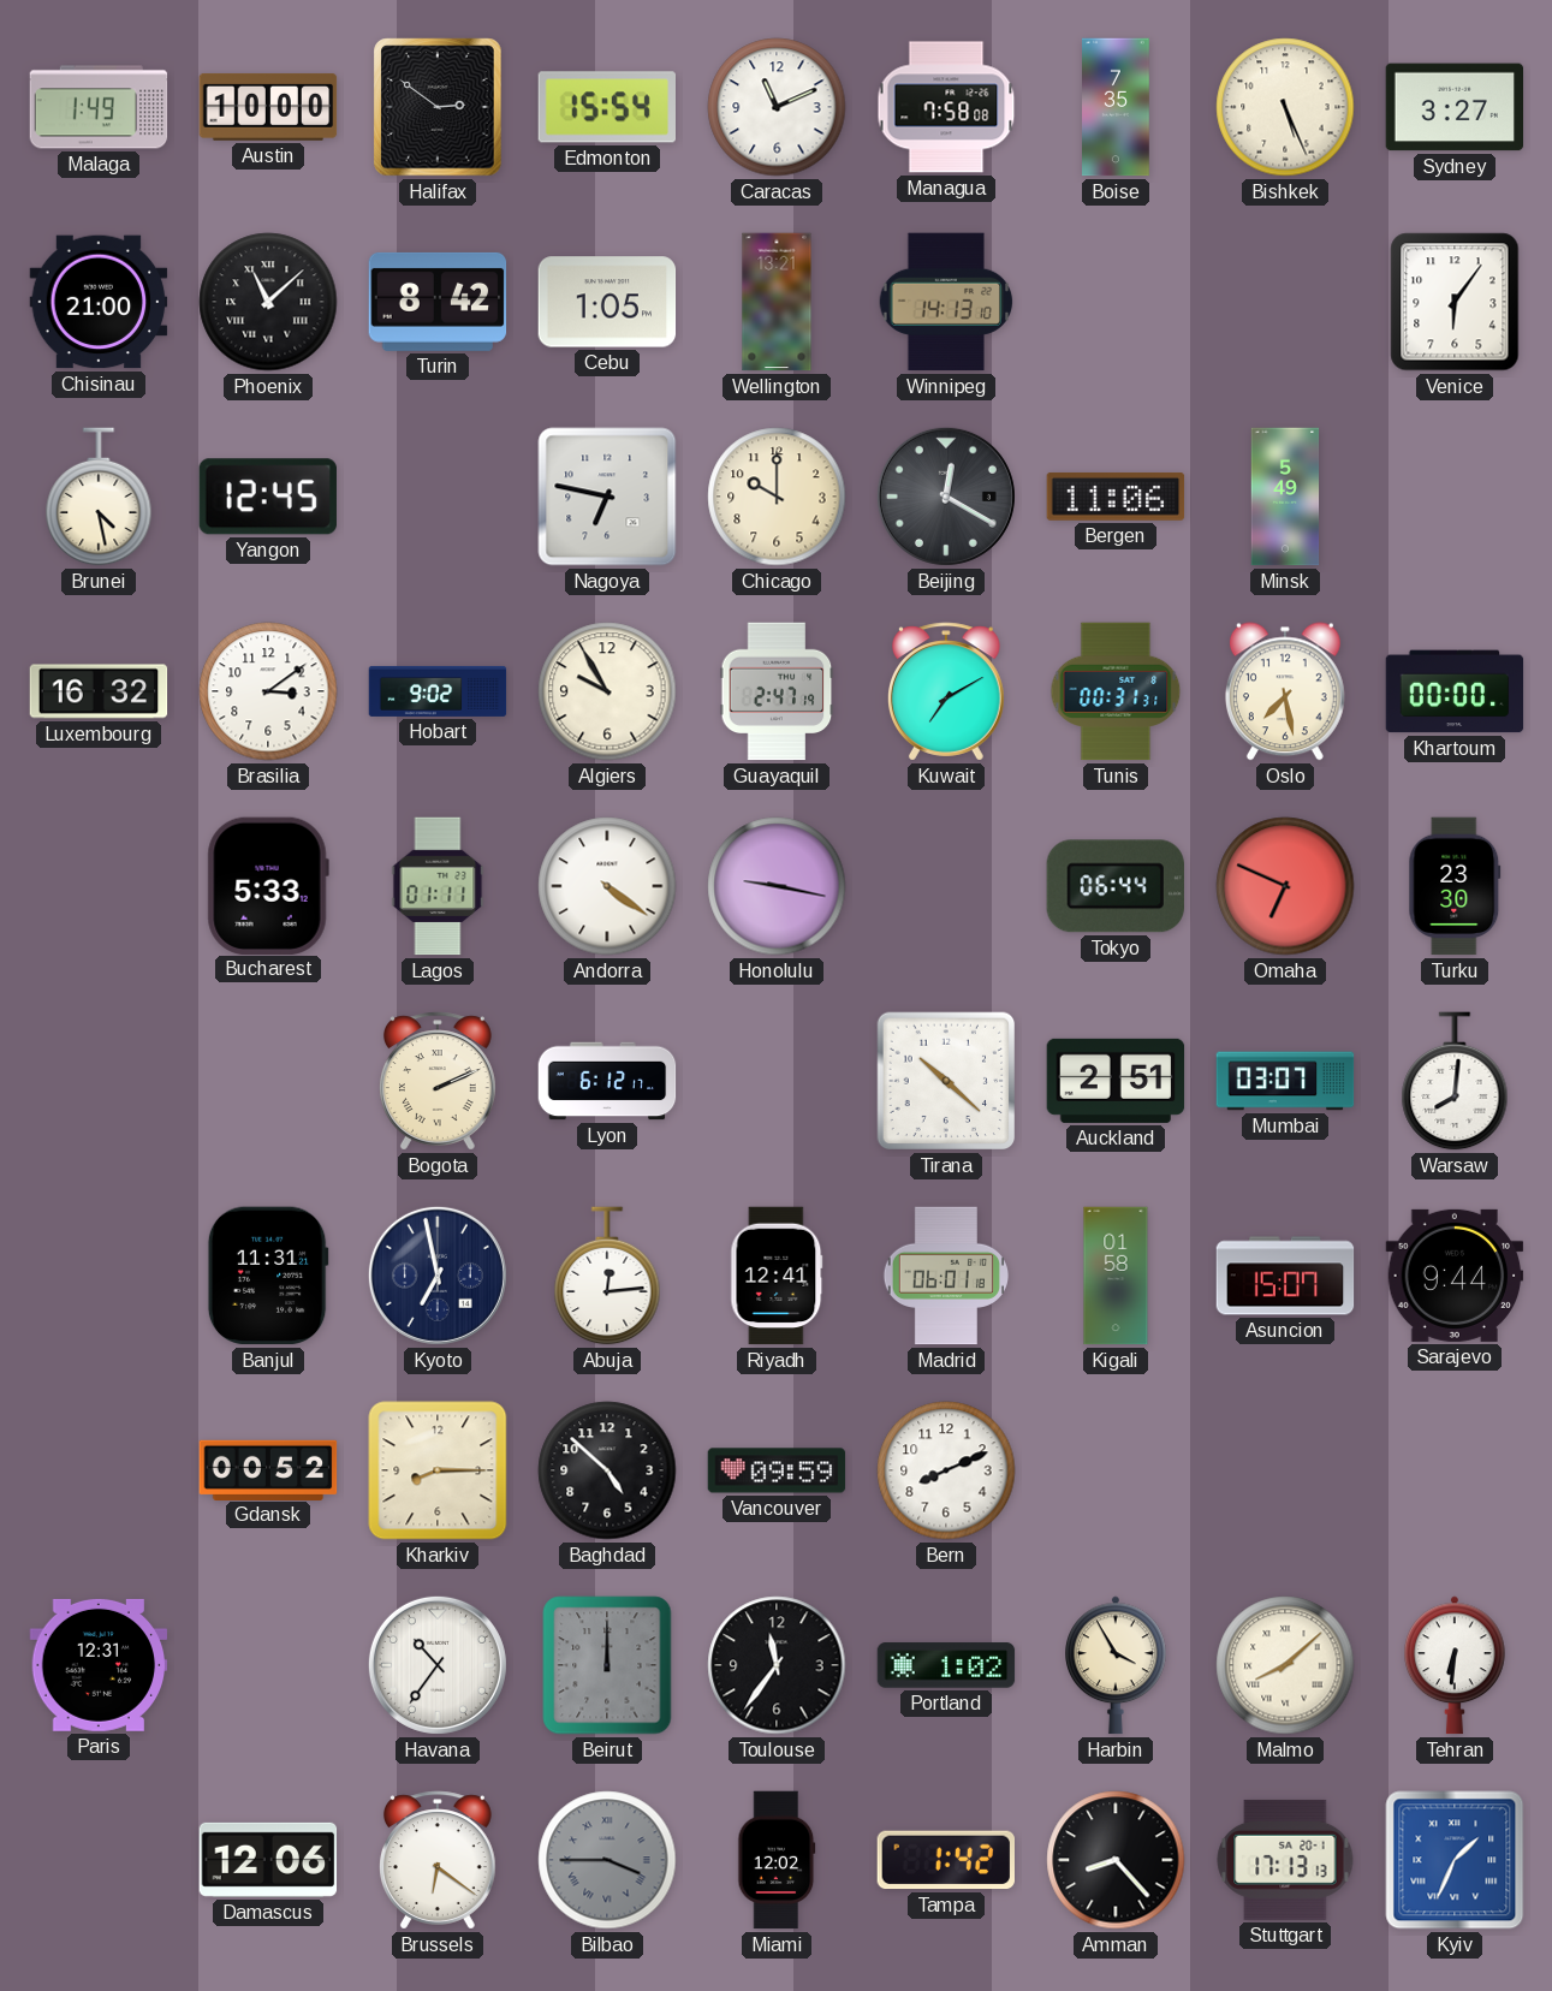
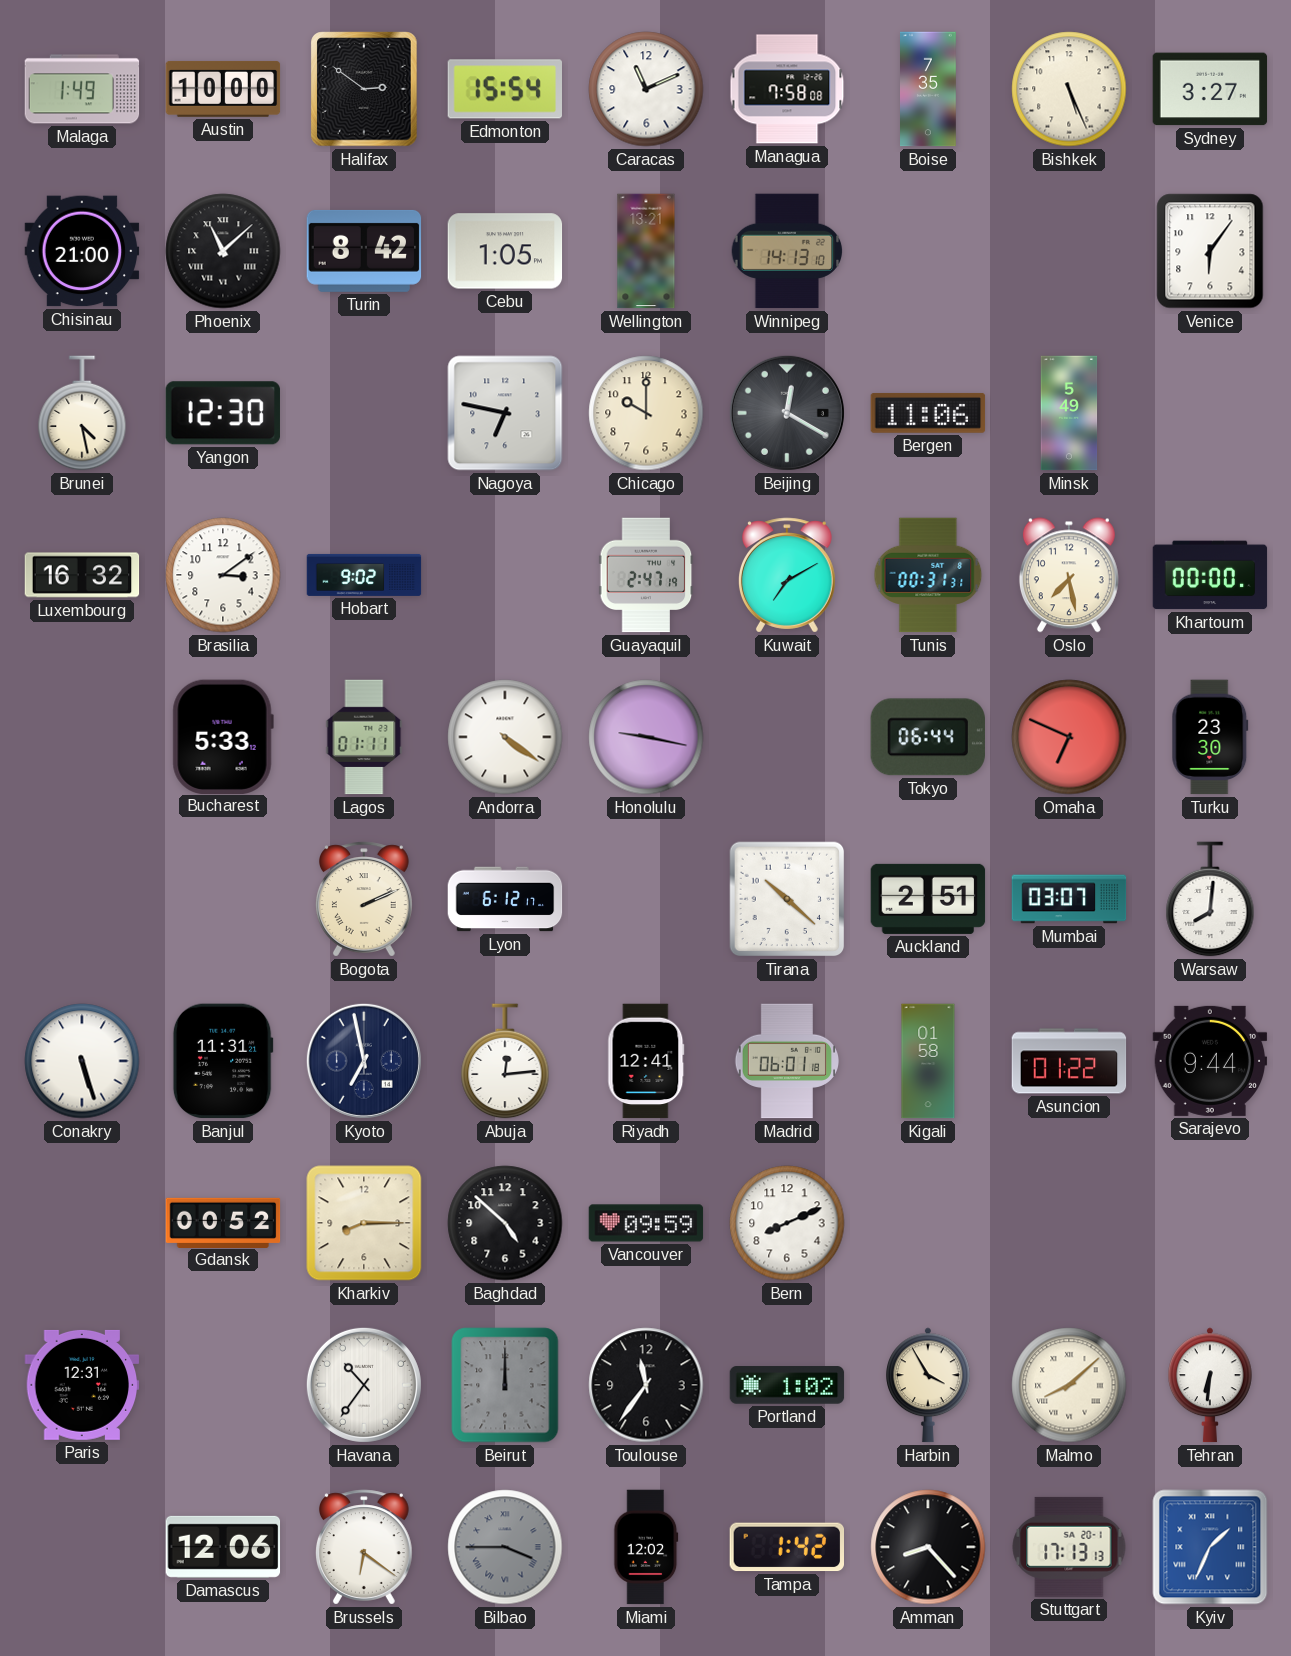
Yangon: 12:45 -> 12:30
Algiers: 9:55 -> none
Conakry: none -> 5:27
Asuncion: 15:07 -> 01:22
